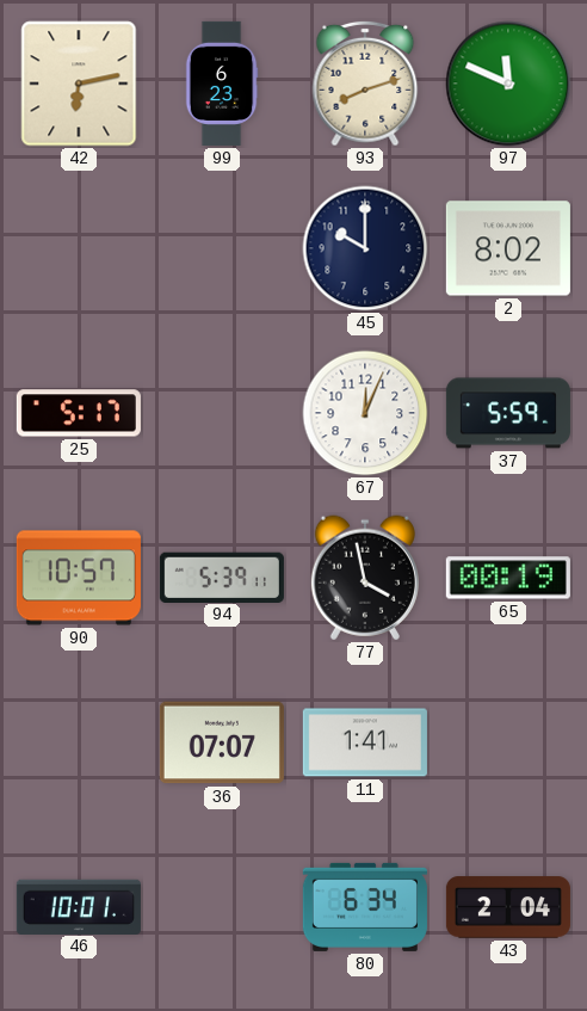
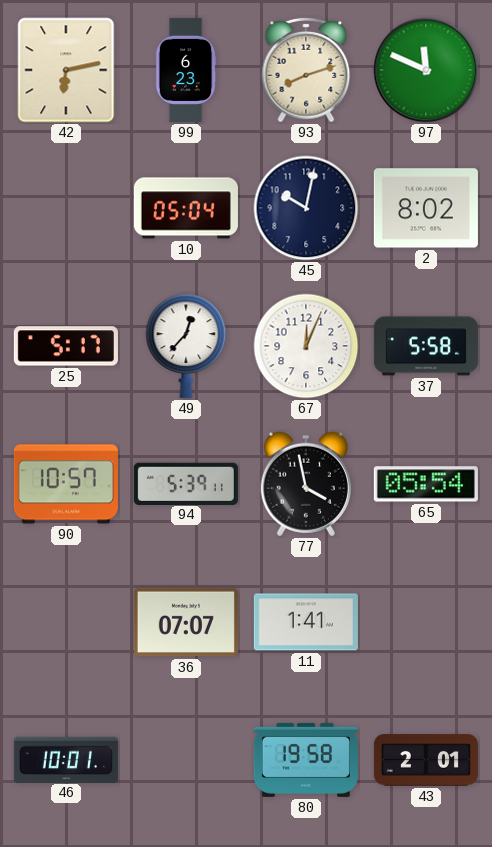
10: none -> 05:04
45: 10:00 -> 10:02
49: none -> 12:37
37: 5:59 -> 5:58
65: 00:19 -> 05:54
80: 6:34 -> 19:58
43: 2:04 -> 2:01
